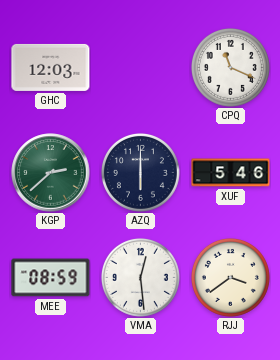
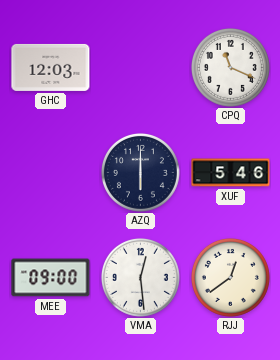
KGP: 2:38 -> none
MEE: 08:59 -> 09:00
RJJ: 3:39 -> 12:39
